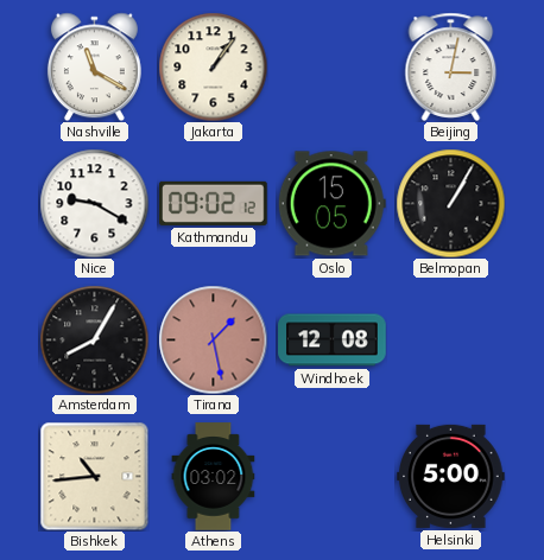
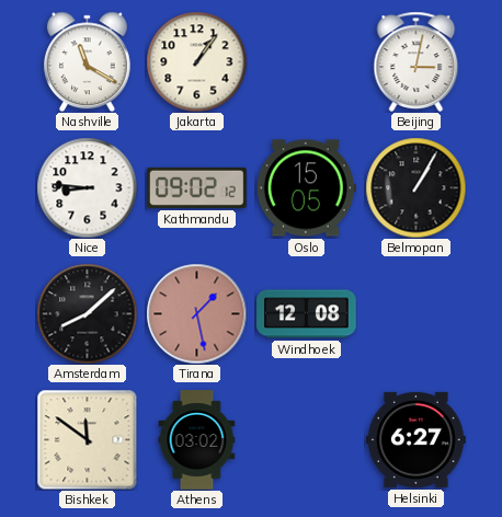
Nice: 9:20 -> 8:46
Amsterdam: 8:05 -> 8:08
Bishkek: 10:44 -> 11:51
Helsinki: 5:00 -> 6:27
